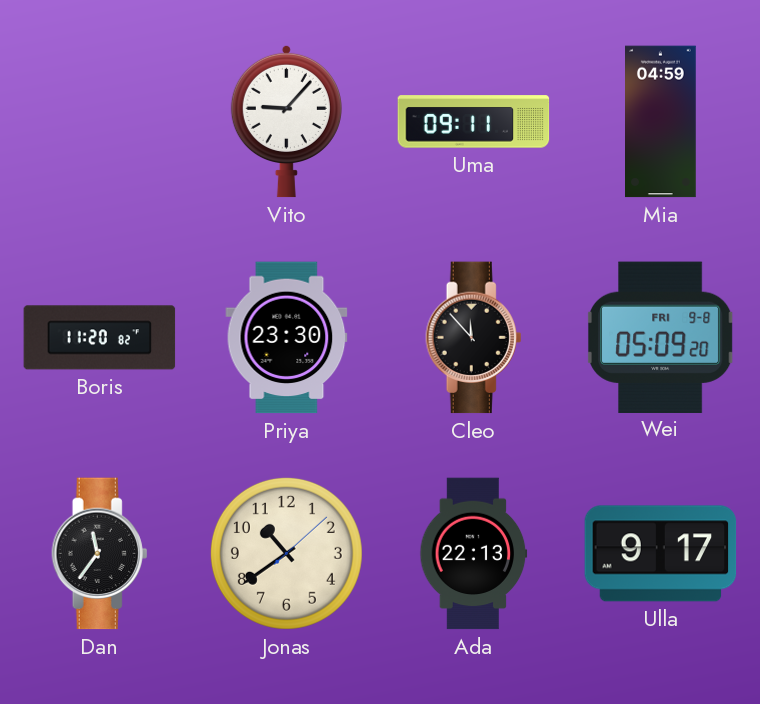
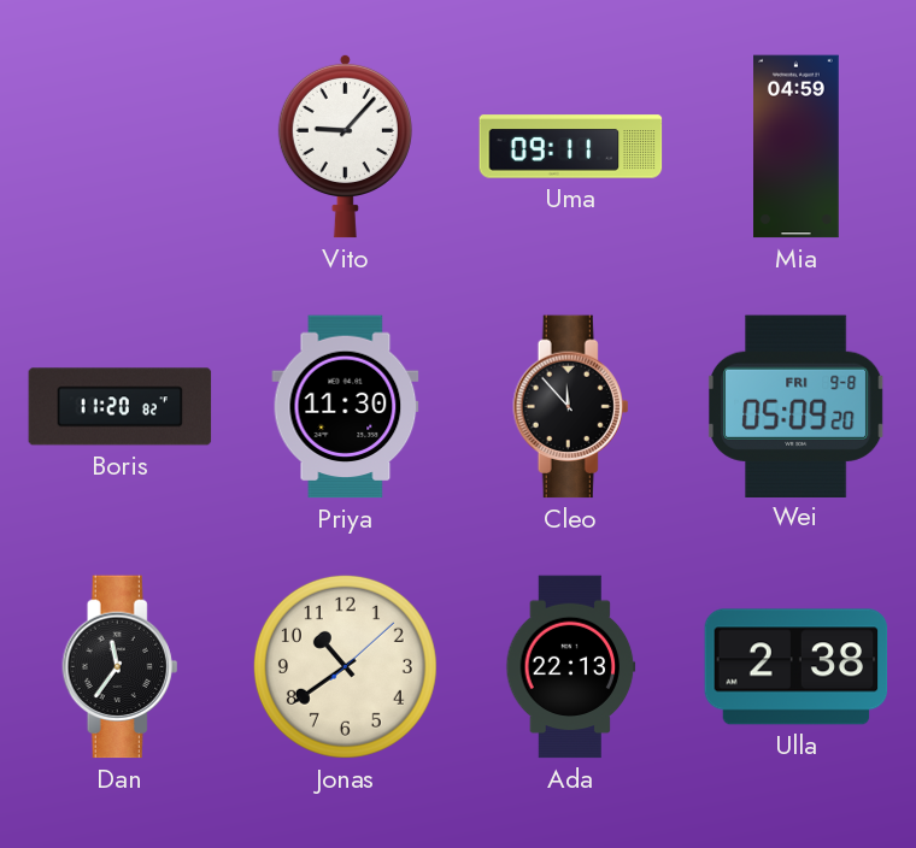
Priya: 23:30 -> 11:30
Ulla: 9:17 -> 2:38
